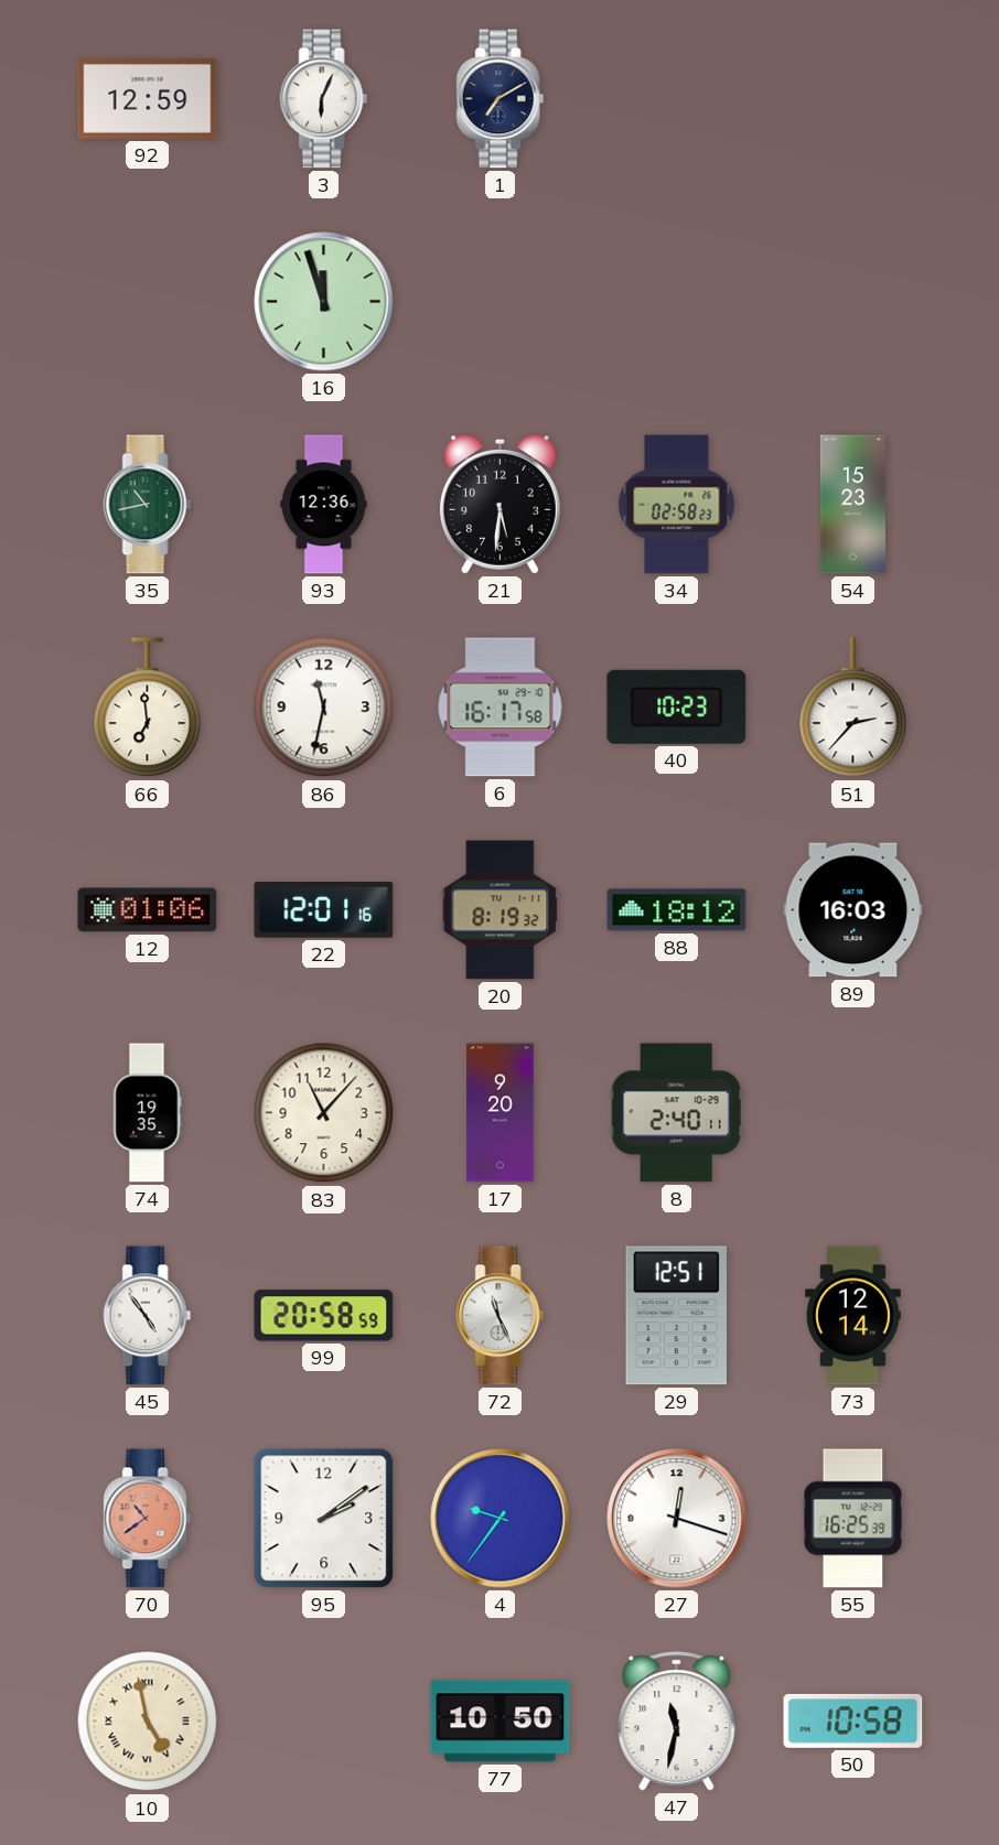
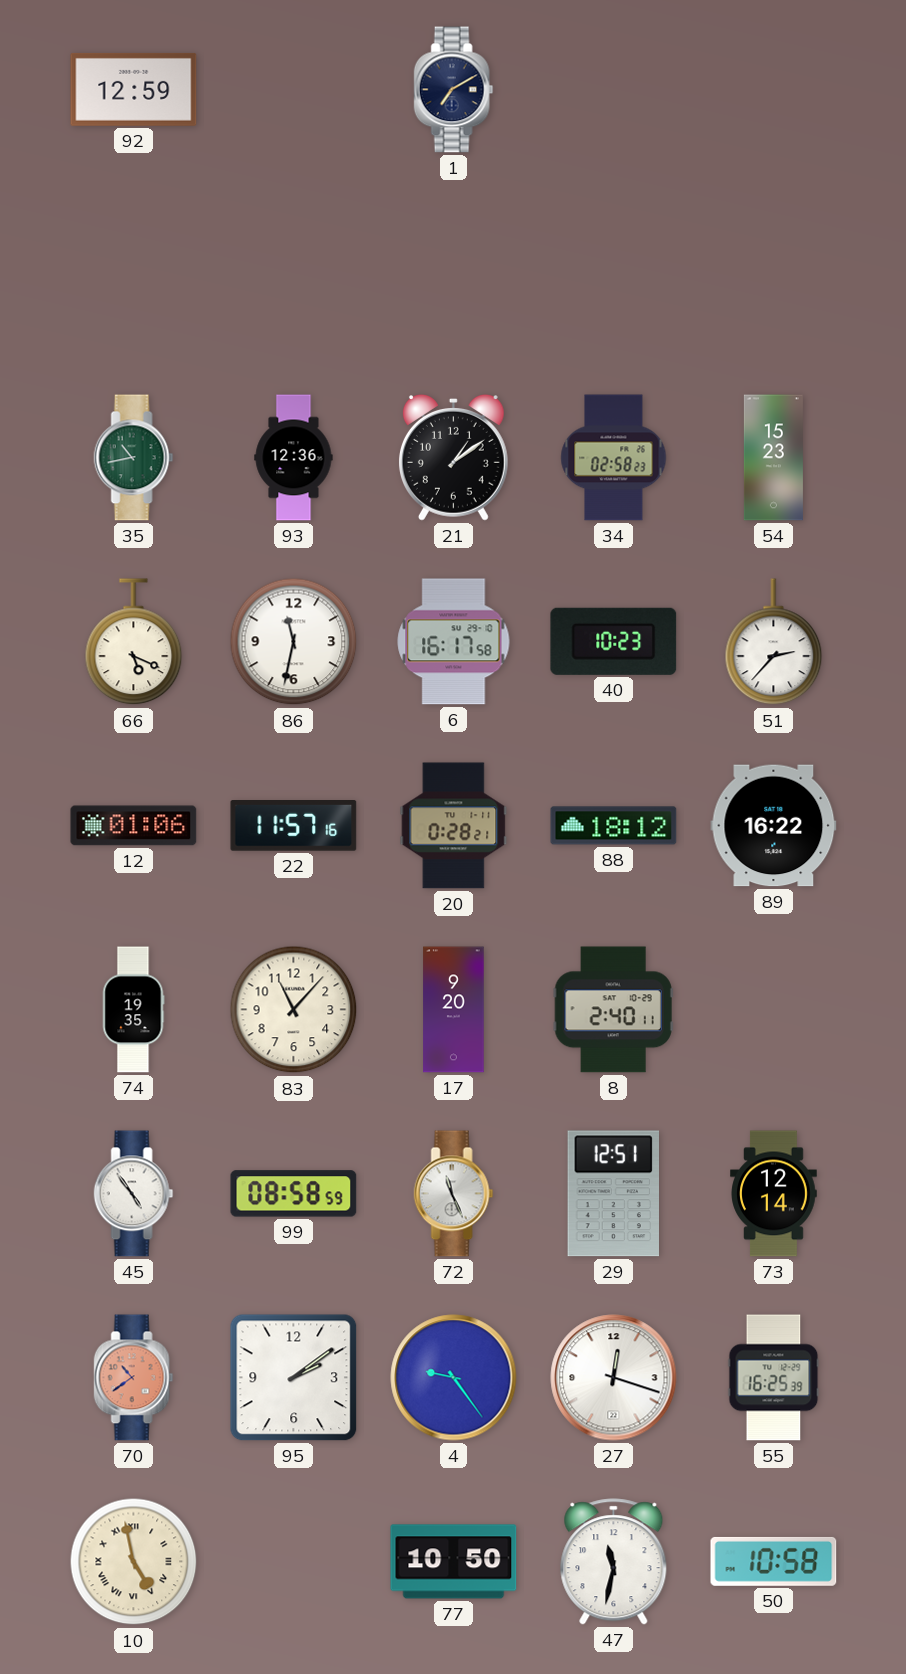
3: 6:04 -> none
16: 11:57 -> none
21: 5:31 -> 1:09
66: 6:59 -> 5:19
22: 12:01 -> 11:57
20: 8:19 -> 0:28
89: 16:03 -> 16:22
99: 20:58 -> 08:58
4: 9:36 -> 9:24
